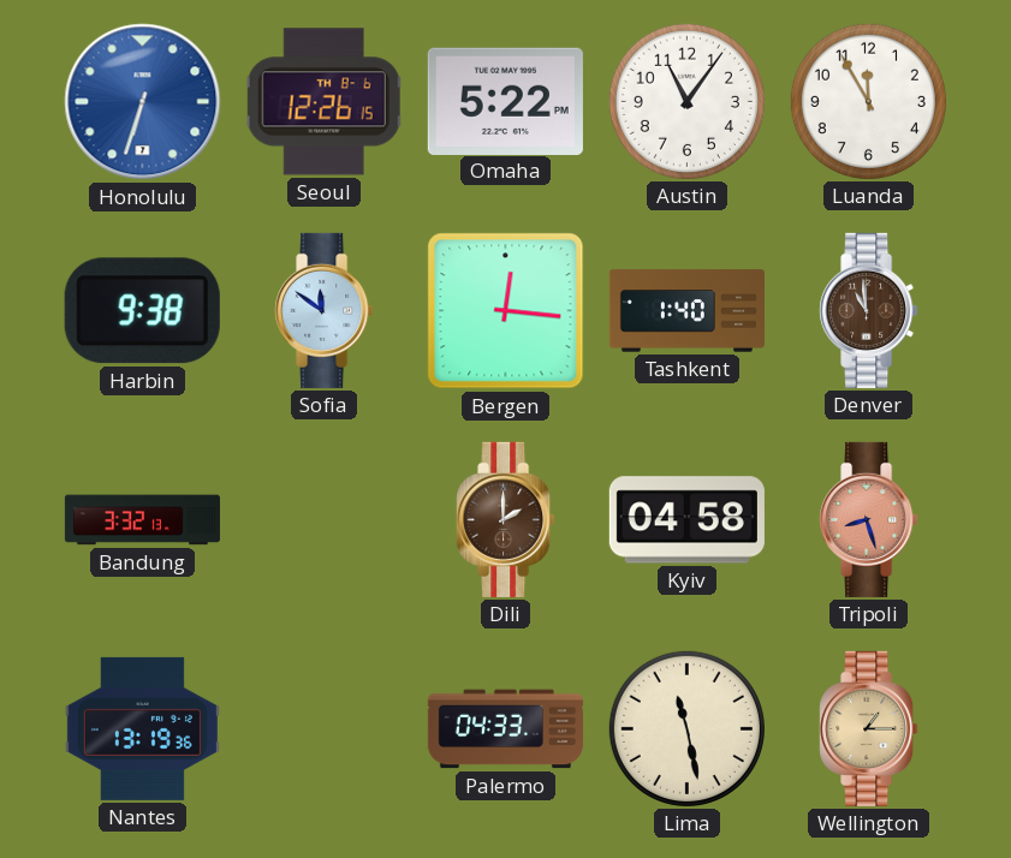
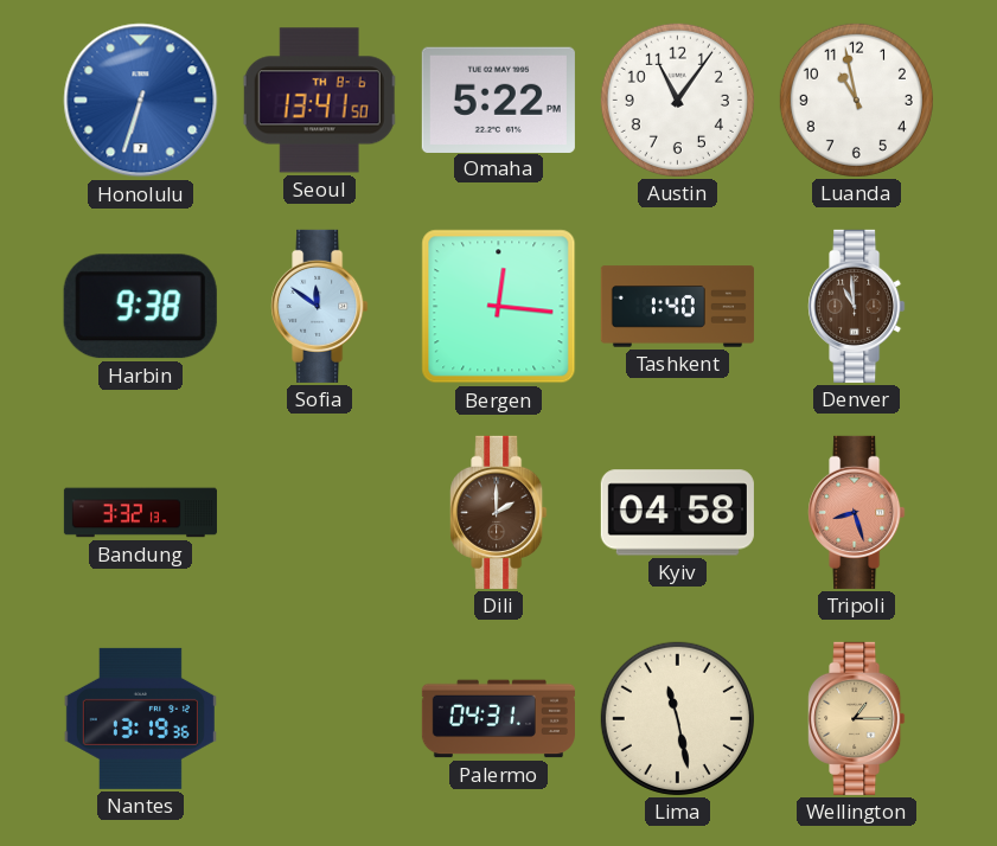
Seoul: 12:26 -> 13:41
Luanda: 11:55 -> 10:58
Palermo: 04:33 -> 04:31
